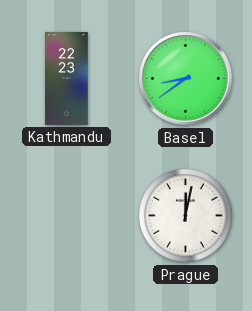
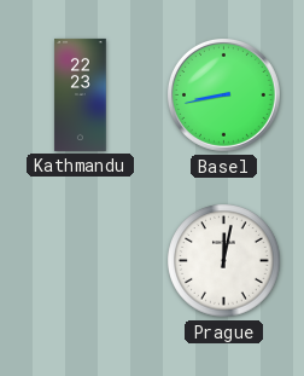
Basel: 8:39 -> 8:43
